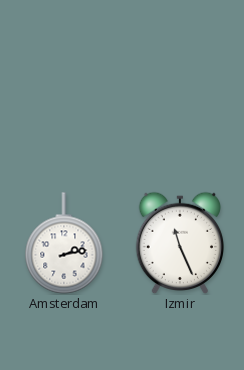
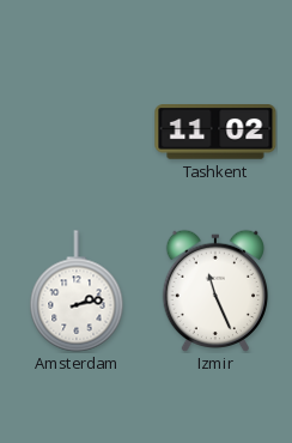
Tashkent: none -> 11:02
